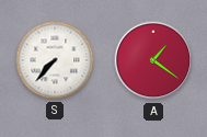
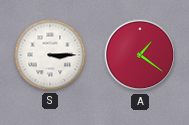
S: 7:37 -> 3:15
